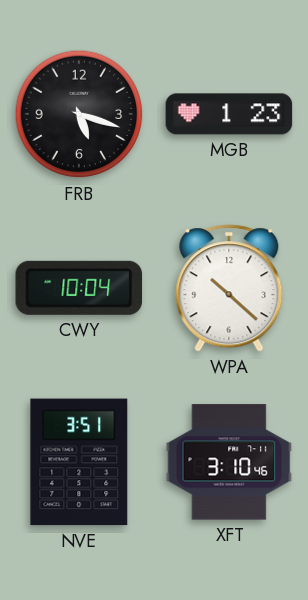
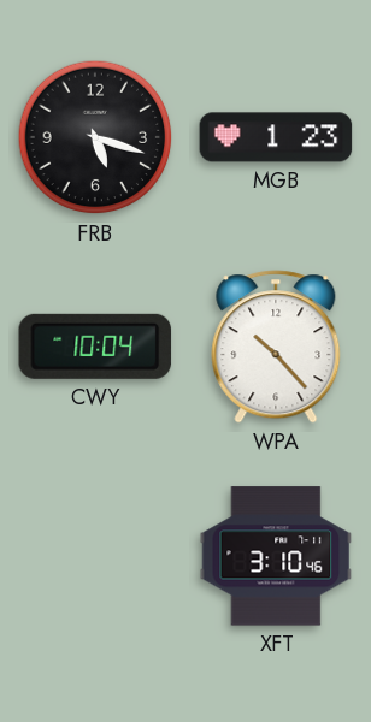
WPA: 10:22 -> 10:23
NVE: 3:51 -> none
